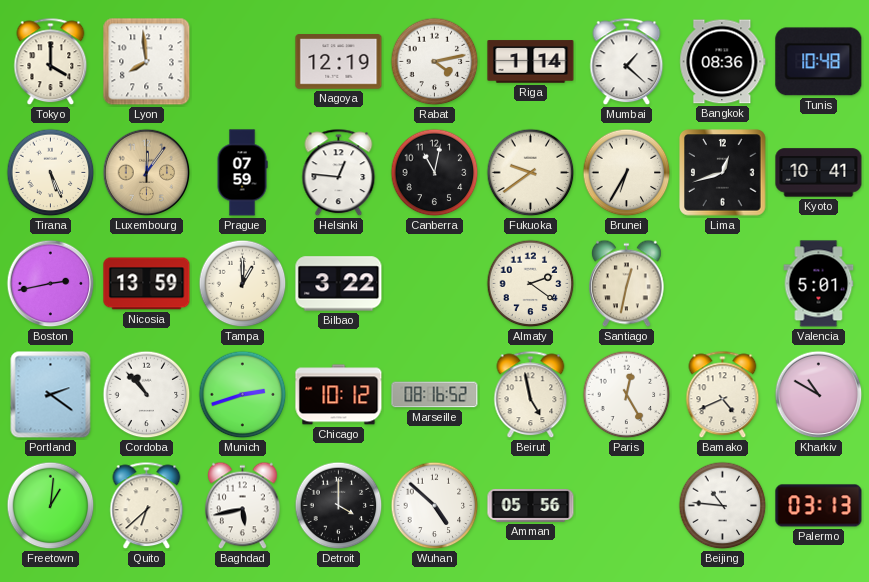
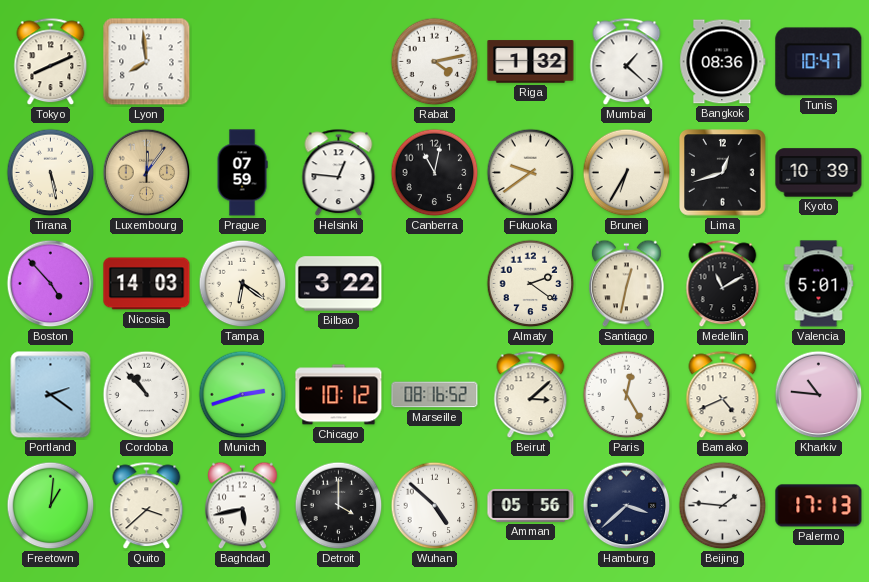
Tokyo: 4:00 -> 8:11
Nagoya: 12:19 -> none
Riga: 1:14 -> 1:32
Tunis: 10:48 -> 10:47
Tirana: 5:26 -> 5:28
Kyoto: 10:41 -> 10:39
Boston: 2:43 -> 4:53
Nicosia: 13:59 -> 14:03
Tampa: 1:00 -> 6:21
Medellin: none -> 11:10
Beirut: 4:58 -> 3:08
Kharkiv: 10:50 -> 10:46
Quito: 6:38 -> 3:38
Hamburg: none -> 3:38
Beijing: 10:46 -> 1:46
Palermo: 03:13 -> 17:13
